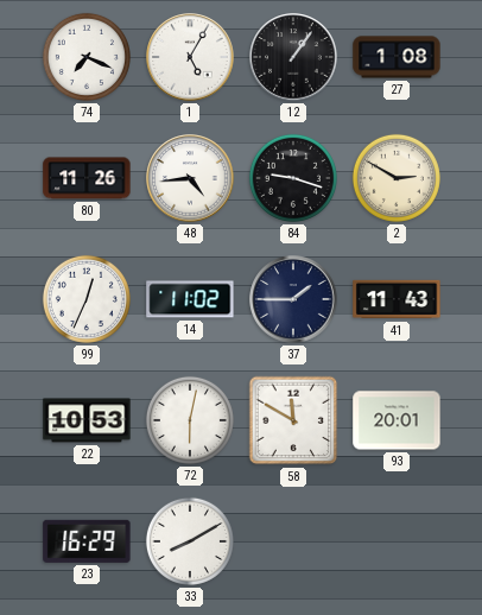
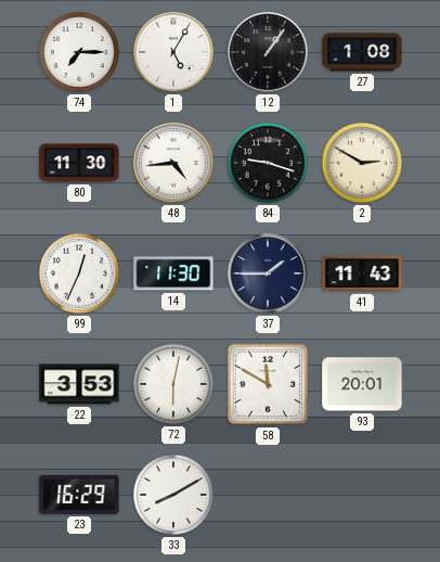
74: 7:19 -> 7:15
80: 11:26 -> 11:30
14: 11:02 -> 11:30
22: 10:53 -> 3:53
